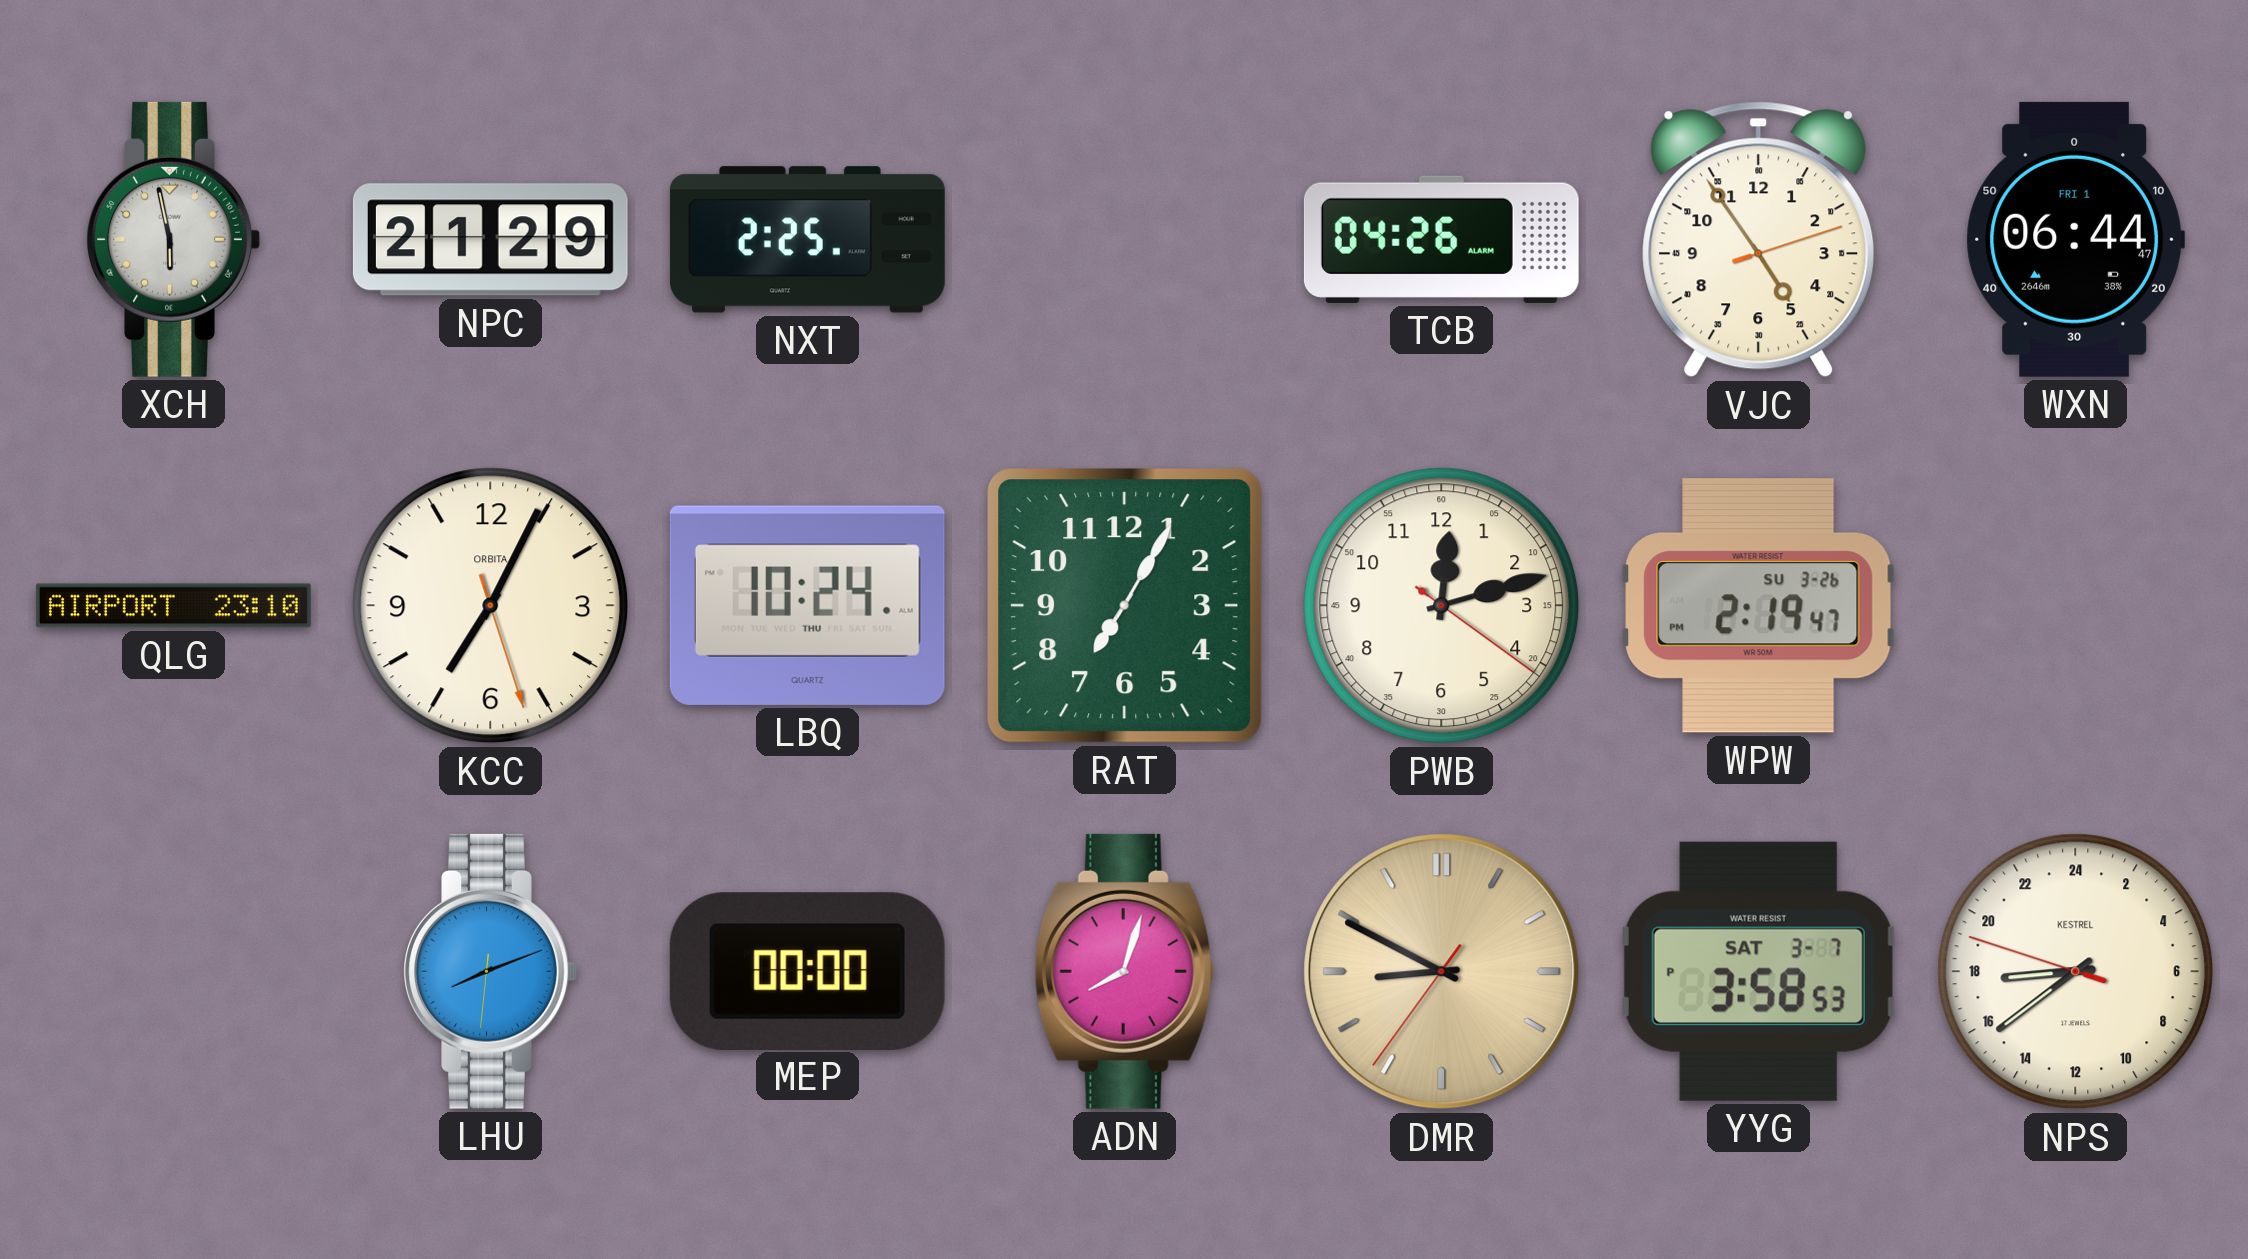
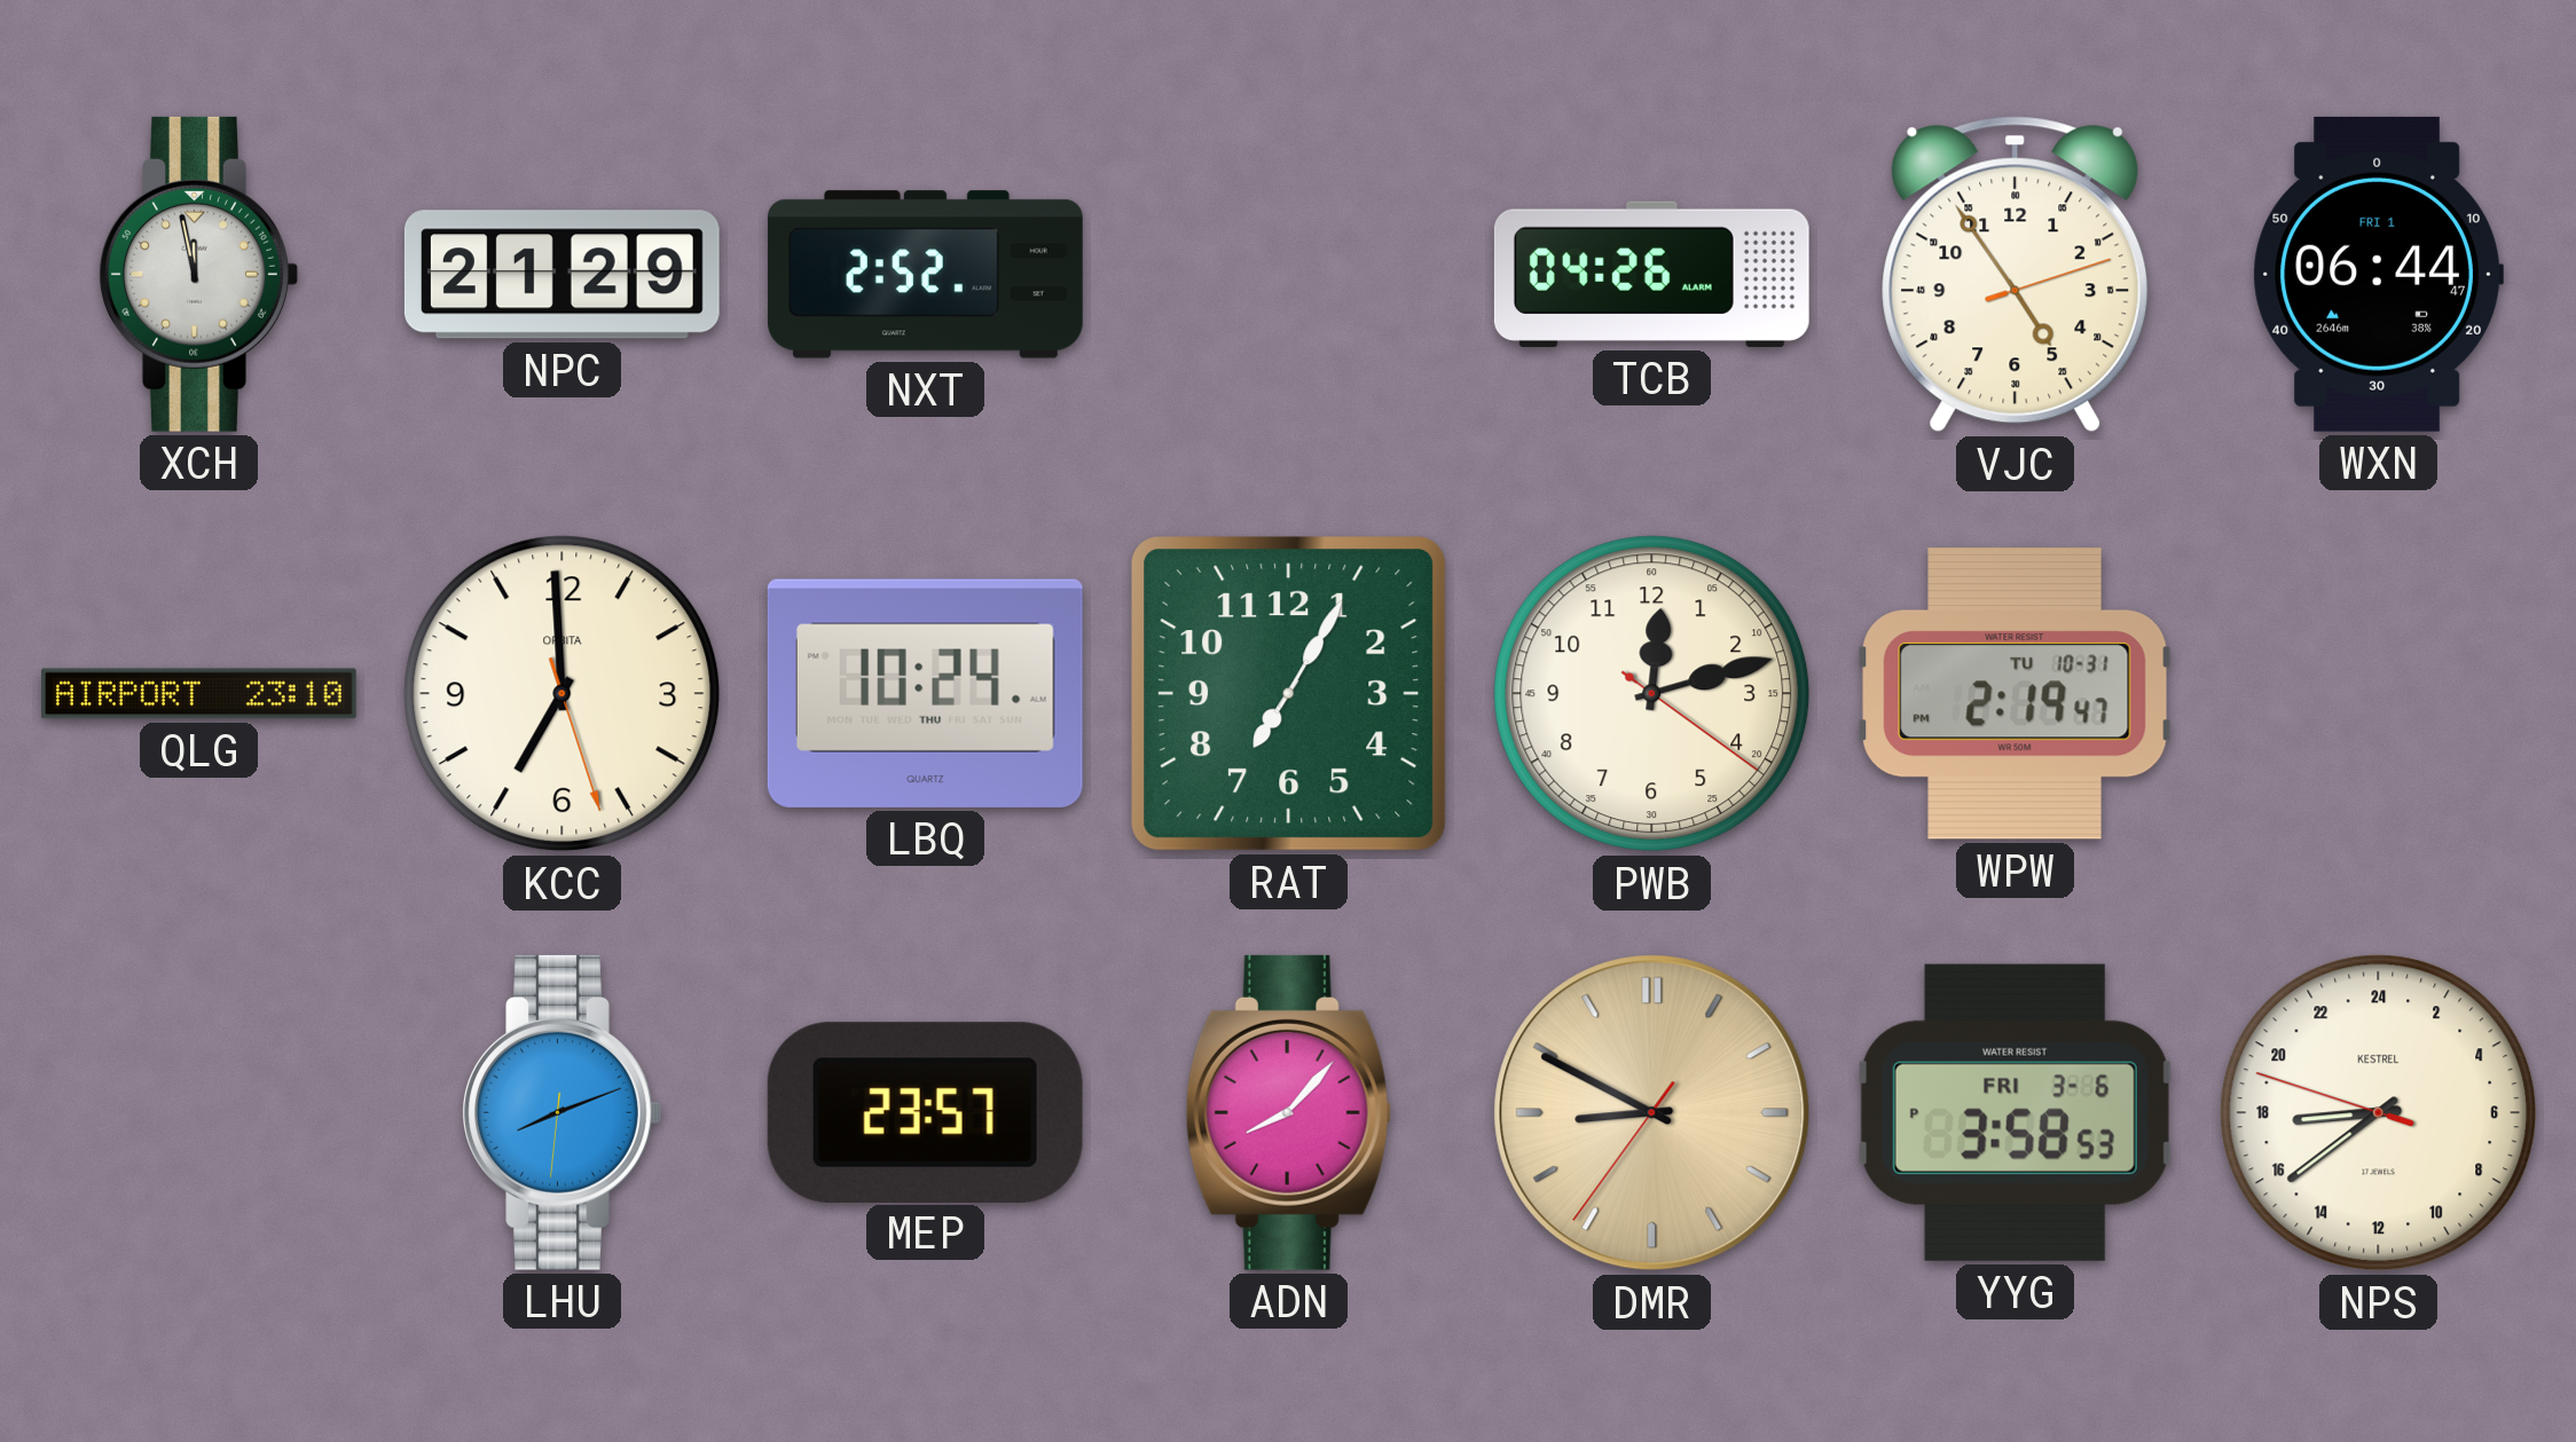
XCH: 5:58 -> 11:58
NXT: 2:25 -> 2:52
KCC: 7:04 -> 6:59
WPW date: SU 3-26 -> TU 10-31
MEP: 00:00 -> 23:57
ADN: 8:03 -> 8:07
YYG date: SAT 3-7 -> FRI 3-6
